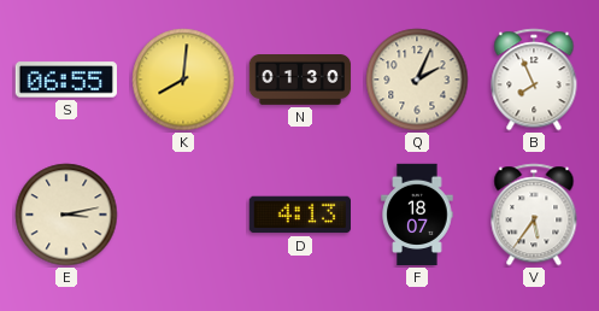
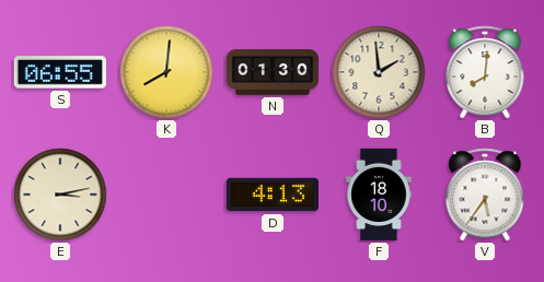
Q: 2:04 -> 1:59
B: 7:56 -> 8:01
F: 18:07 -> 18:10
